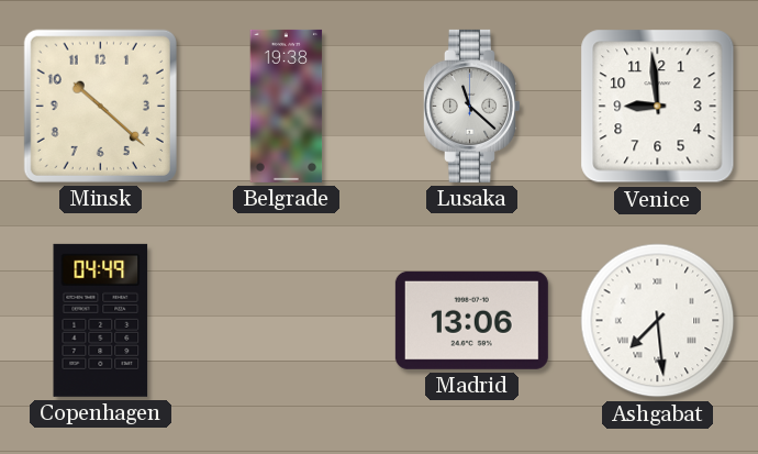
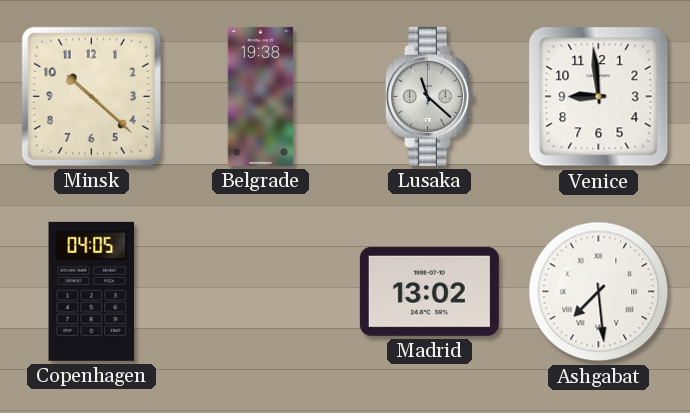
Copenhagen: 04:49 -> 04:05
Madrid: 13:06 -> 13:02
